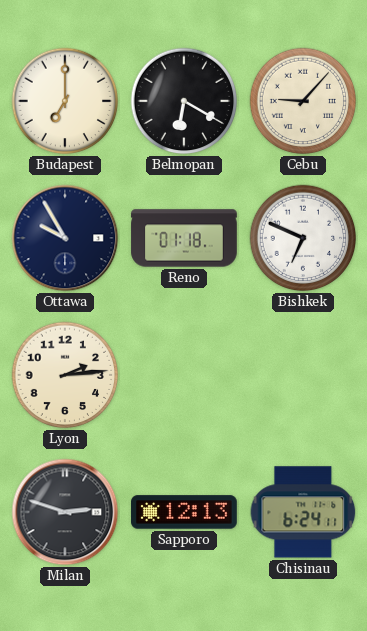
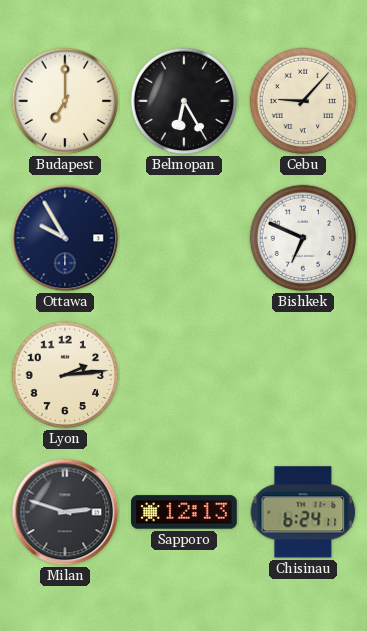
Belmopan: 6:20 -> 6:25
Reno: 01:18 -> none
